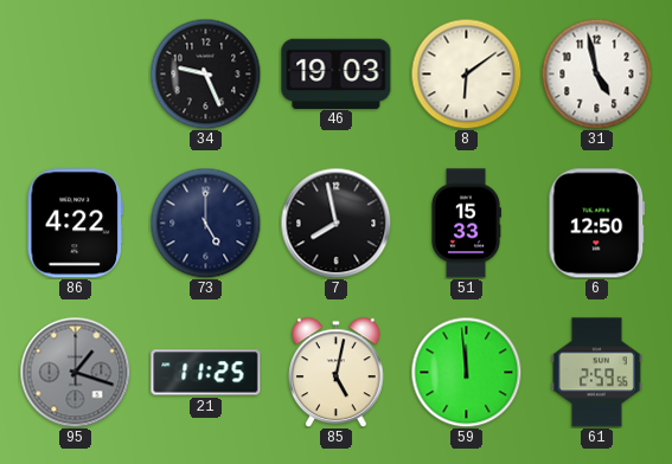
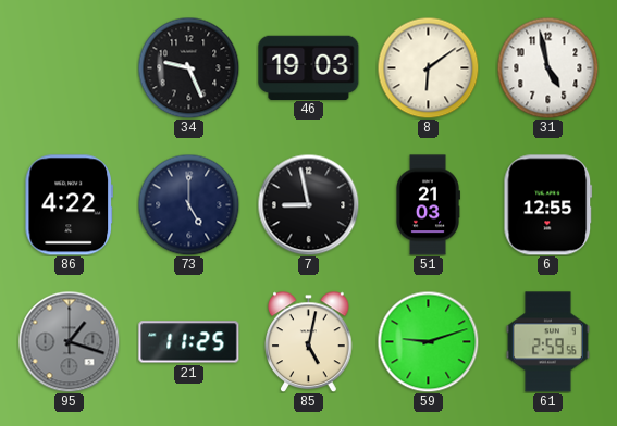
7: 7:58 -> 8:58
51: 15:33 -> 21:03
6: 12:50 -> 12:55
59: 11:59 -> 9:12
